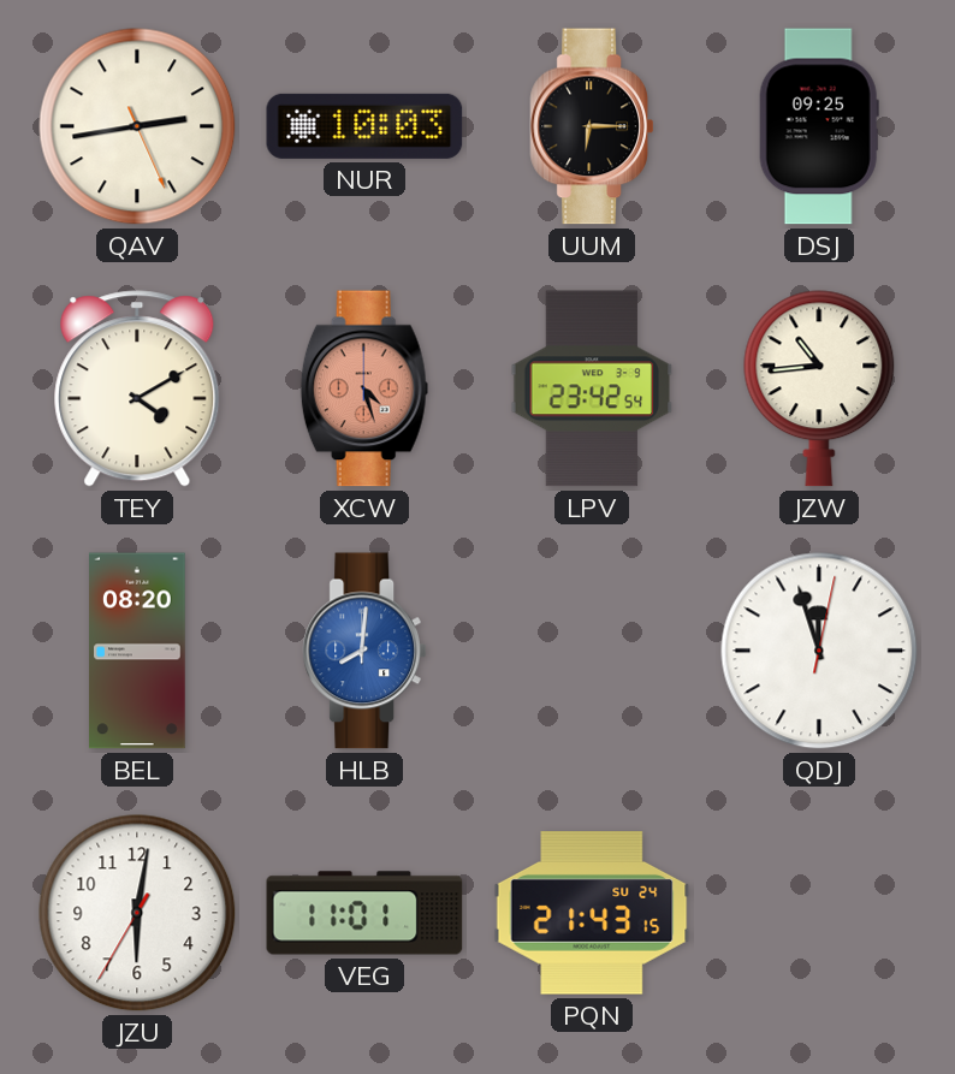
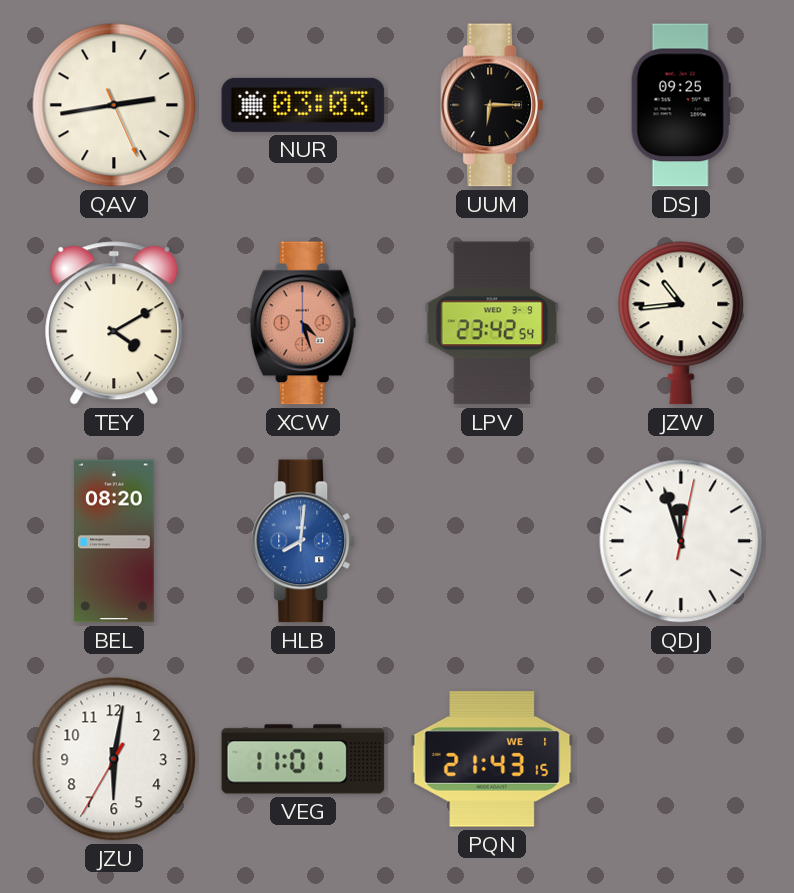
NUR: 10:03 -> 03:03
PQN date: SU 24 -> WE 1
